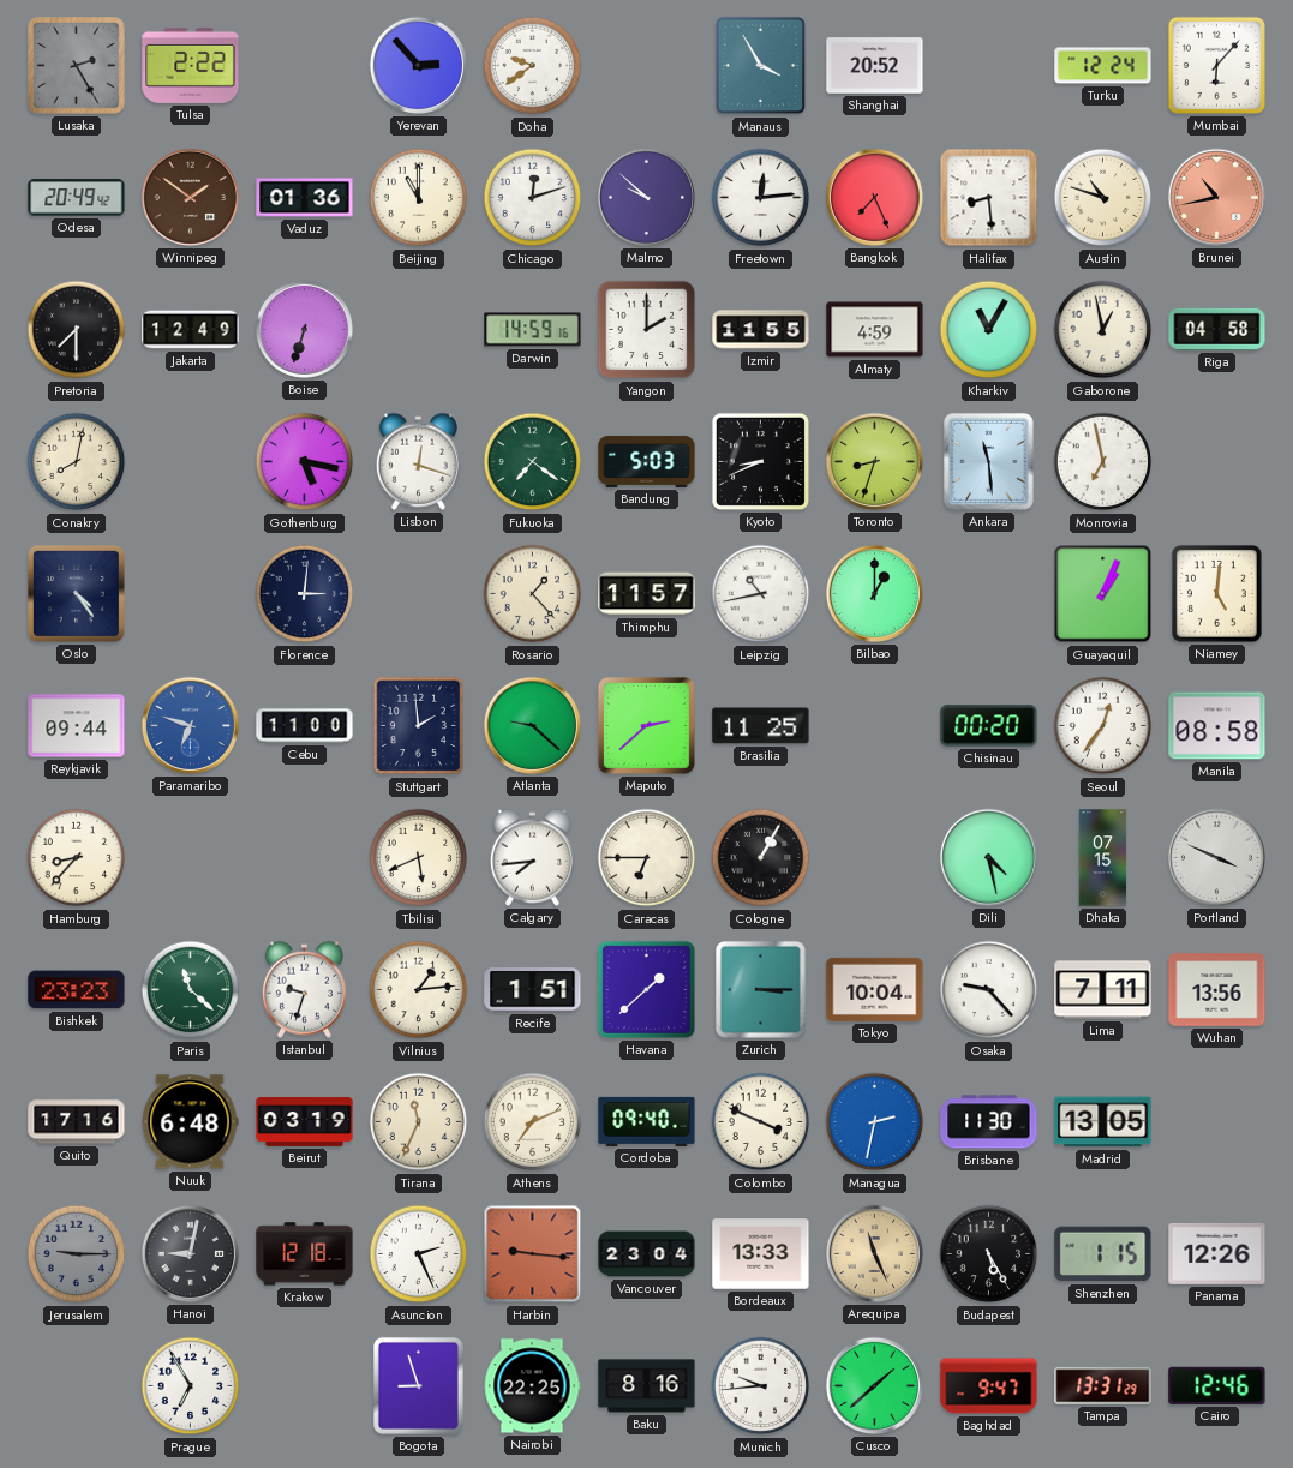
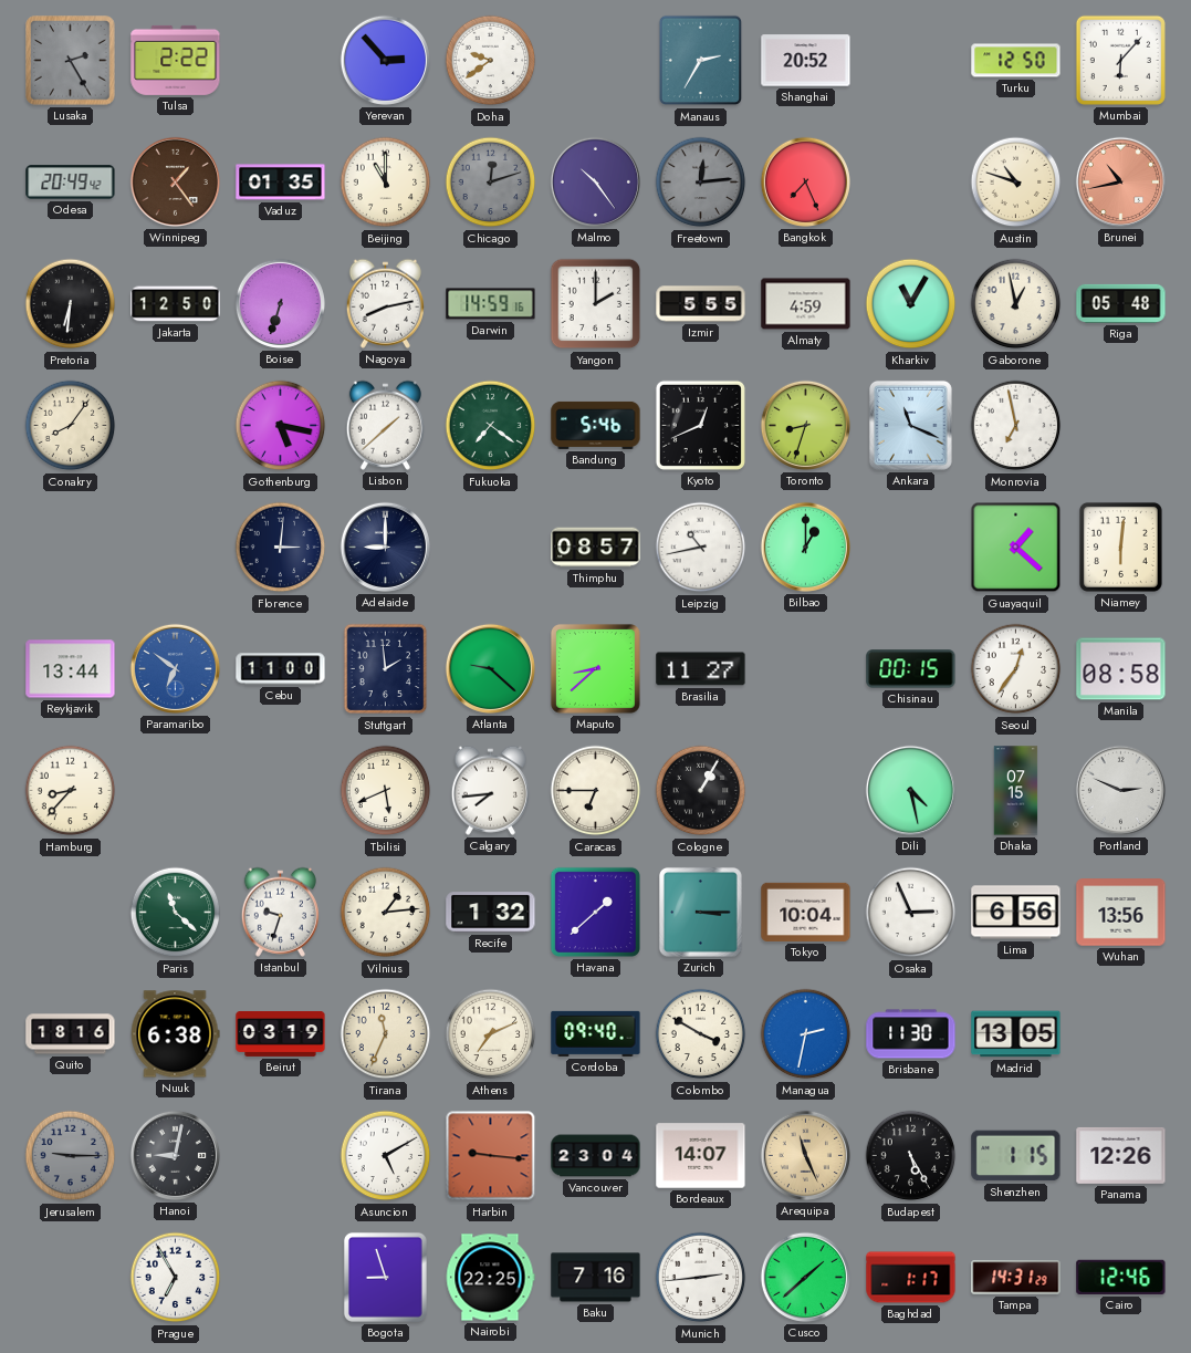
Manaus: 3:55 -> 2:35
Turku: 12:24 -> 12:50
Winnipeg: 1:51 -> 1:24
Vaduz: 01:36 -> 01:35
Chicago dial: white -> grey
Malmo: 9:52 -> 10:24
Freetown dial: white -> grey
Halifax: 8:29 -> none
Pretoria: 7:30 -> 6:31
Jakarta: 12:49 -> 12:50
Nagoya: none -> 8:13
Izmir: 11:55 -> 5:55
Riga: 04:58 -> 05:48
Conakry: 8:02 -> 8:06
Lisbon: 12:18 -> 1:38
Bandung: 5:03 -> 5:46
Kyoto: 8:41 -> 12:41
Ankara: 11:29 -> 11:19
Oslo: 4:24 -> none
Adelaide: none -> 9:00
Rosario: 1:23 -> none
Thimphu: 11:57 -> 08:57
Guayaquil: 1:04 -> 1:22
Niamey: 5:01 -> 6:01
Reykjavik: 09:44 -> 13:44
Paramaribo: 6:48 -> 6:51
Maputo: 2:38 -> 8:38
Brasilia: 11:25 -> 11:27
Chisinau: 00:20 -> 00:15
Portland: 3:49 -> 2:49
Bishkek: 23:23 -> none
Recife: 1:51 -> 1:32
Osaka: 9:23 -> 2:56
Lima: 7:11 -> 6:56
Quito: 17:16 -> 18:16
Nuuk: 6:48 -> 6:38
Colombo: 3:49 -> 3:50
Krakow: 12:18 -> none
Asuncion: 2:26 -> 5:10
Bordeaux: 13:33 -> 14:07
Baku: 8:16 -> 7:16
Munich: 9:44 -> 2:44
Baghdad: 9:47 -> 1:17
Tampa: 13:31 -> 14:31
